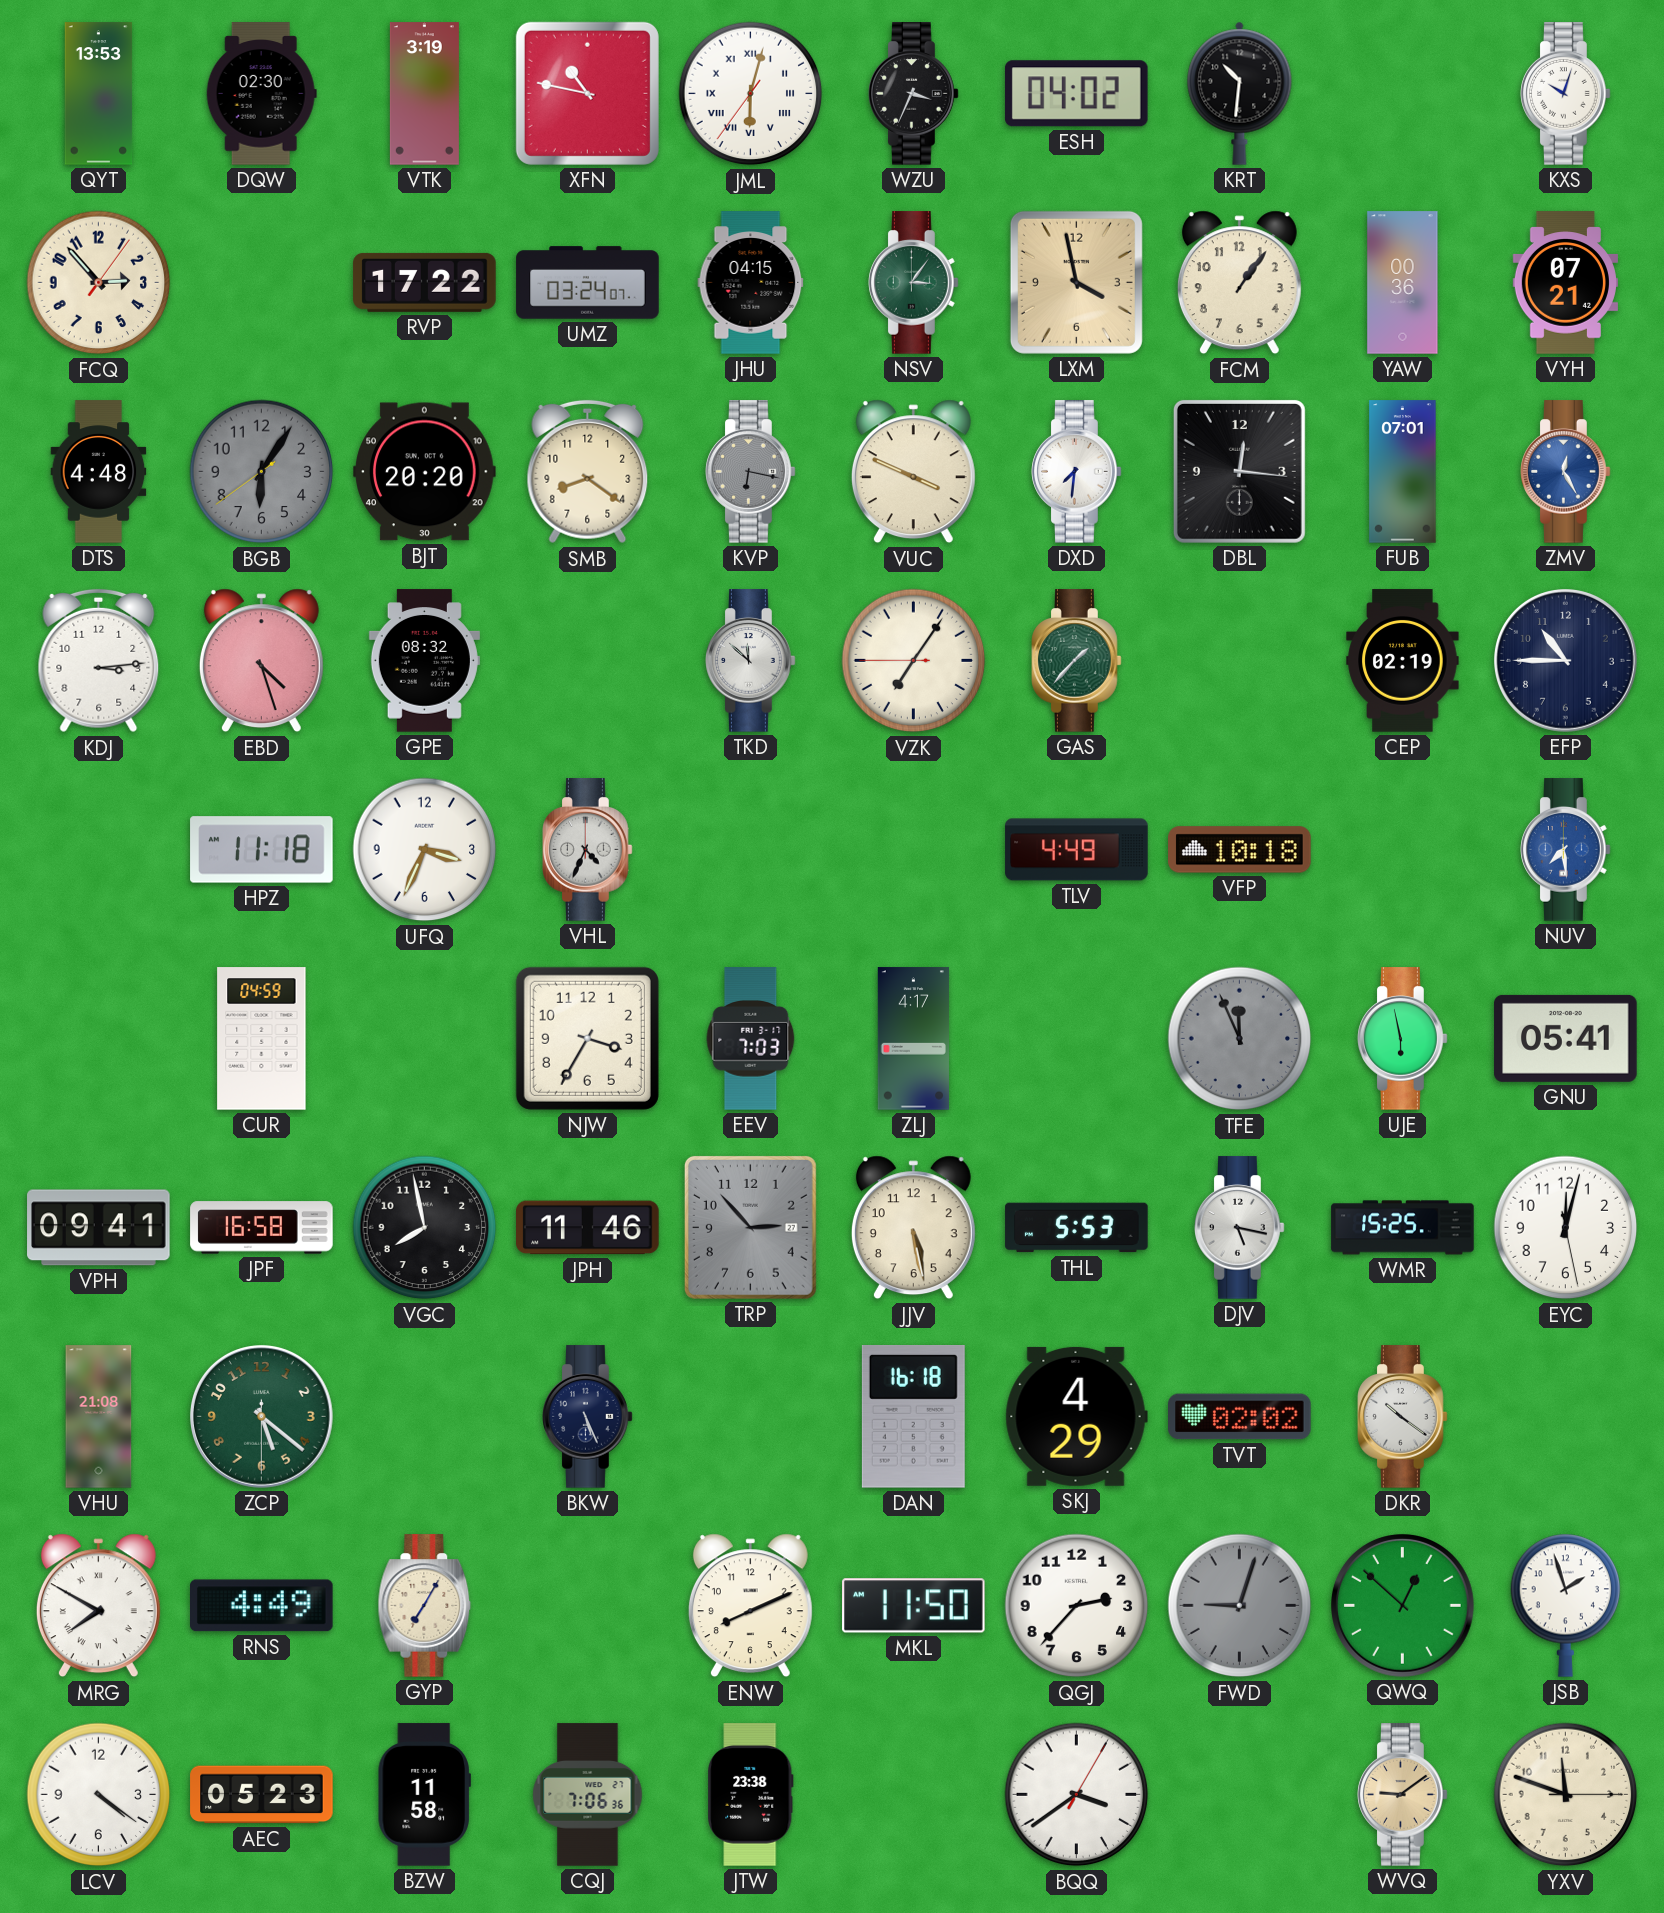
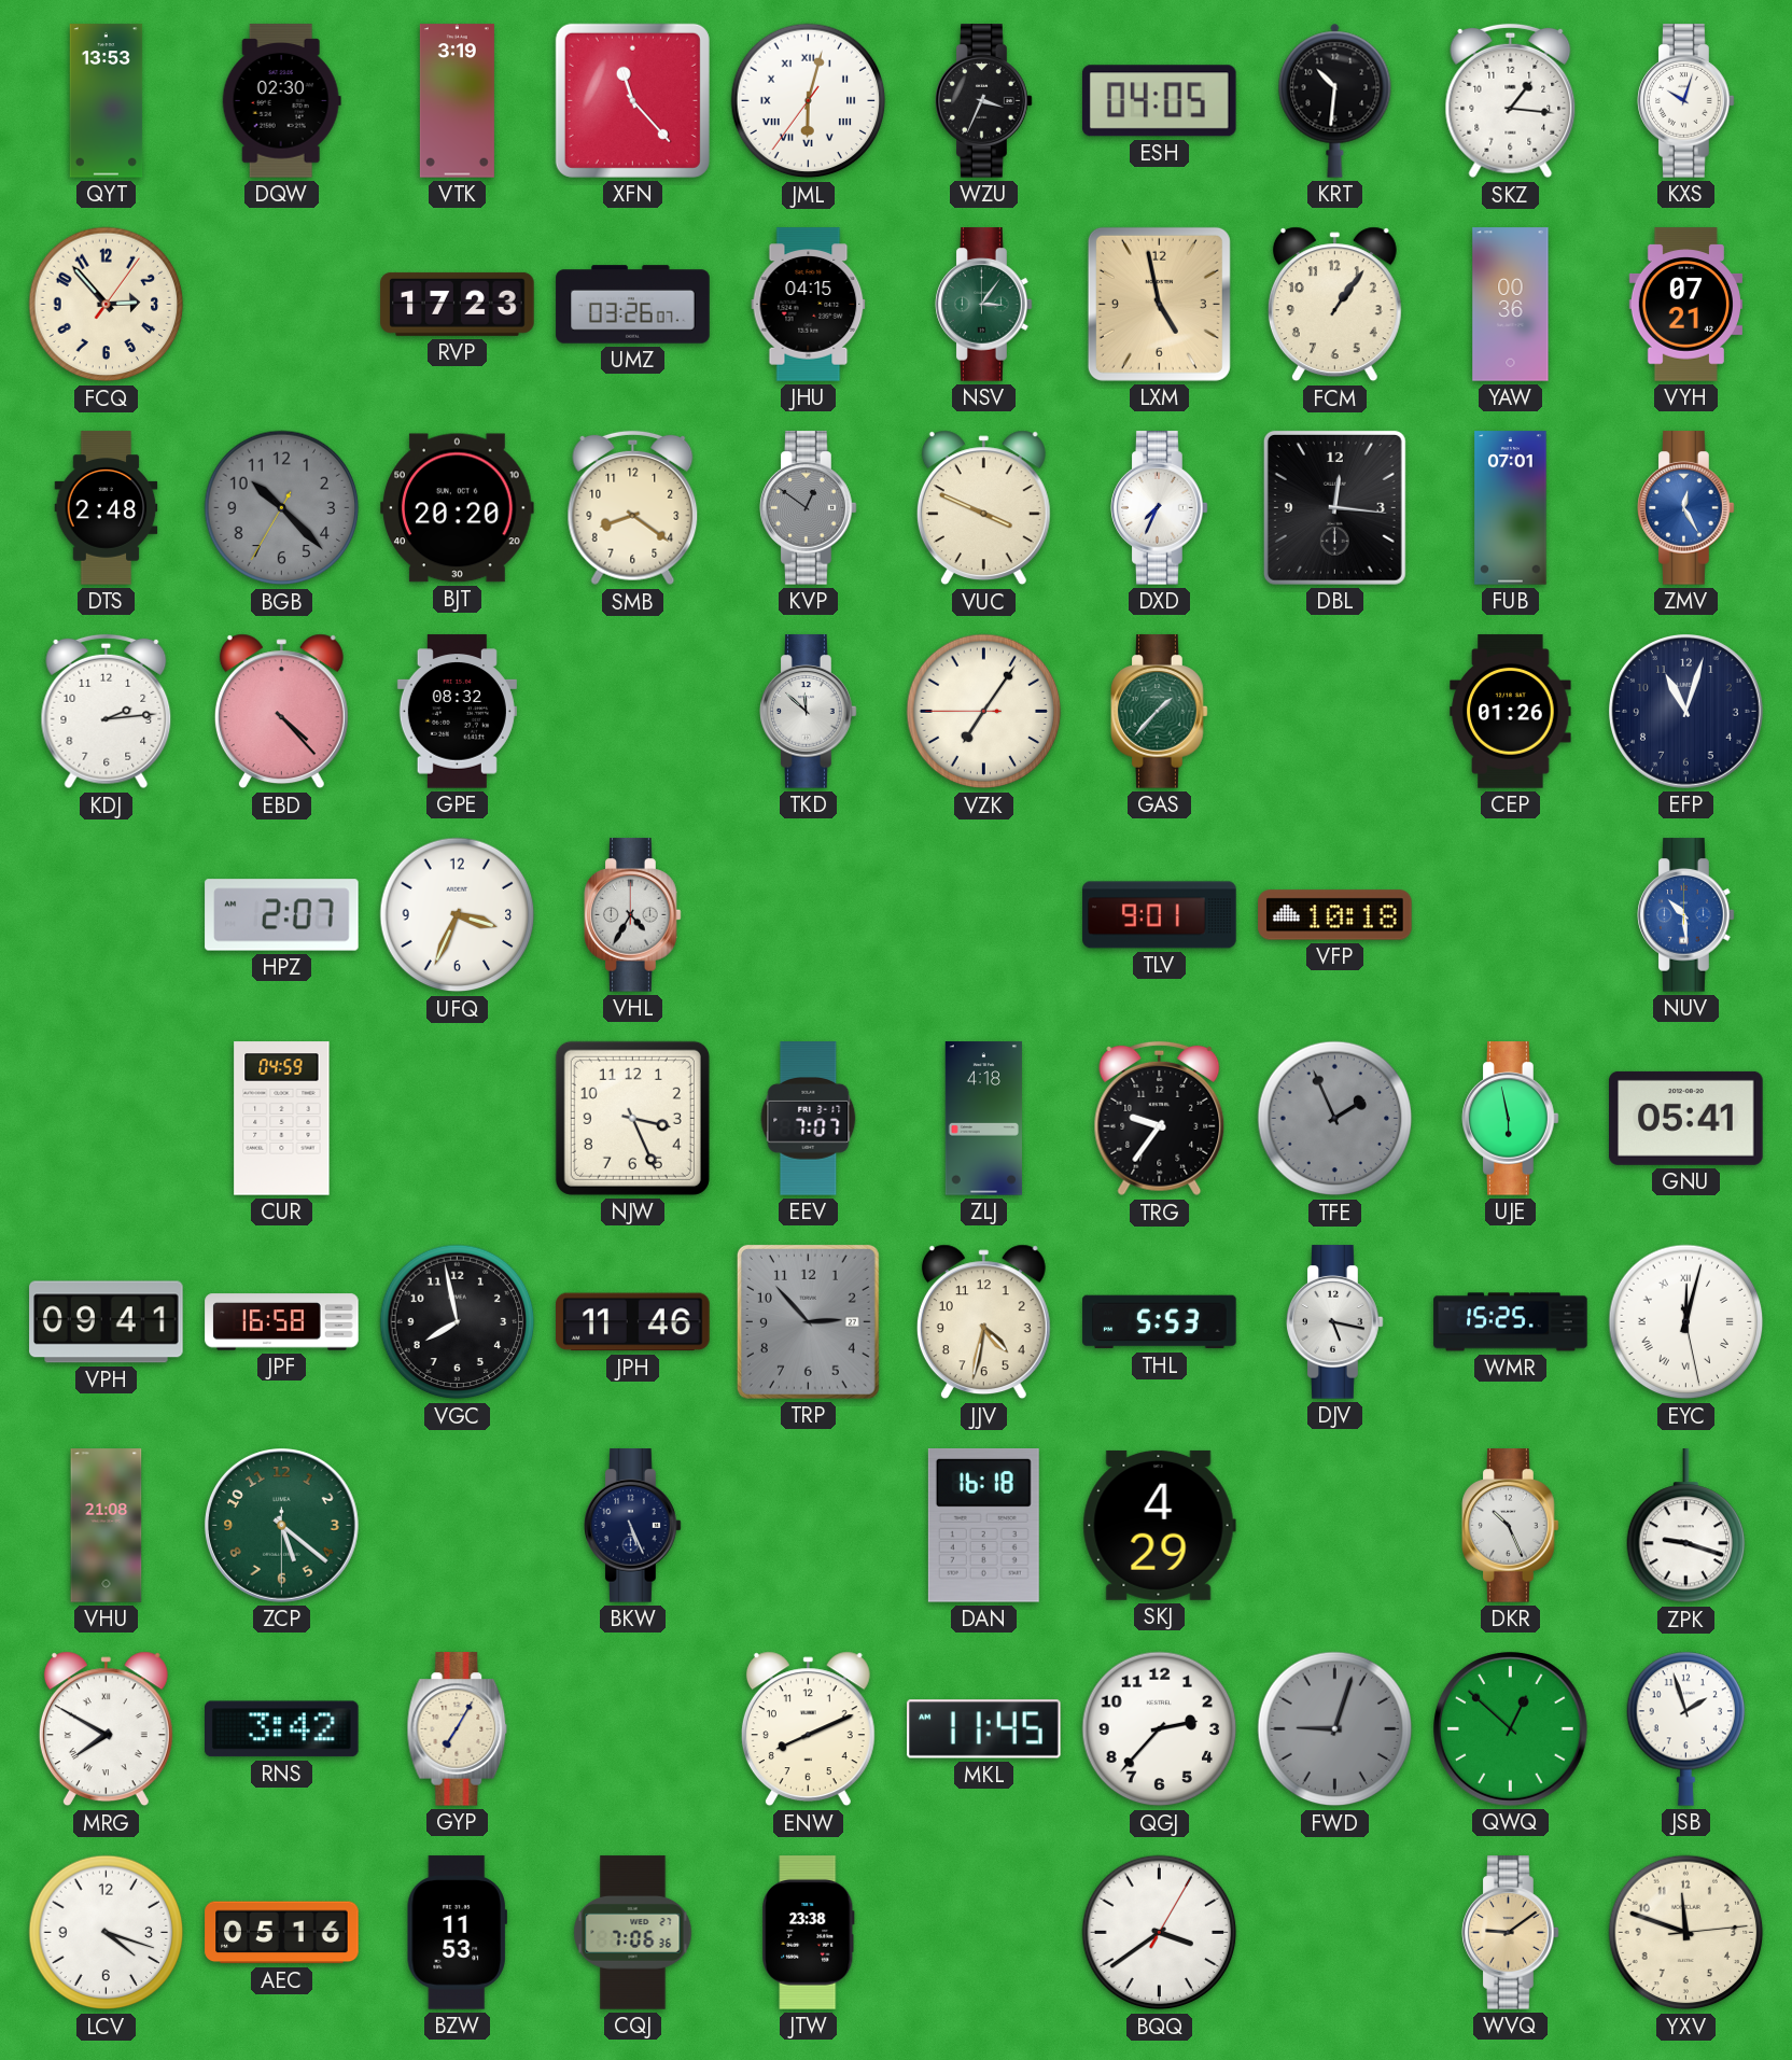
XFN: 10:47 -> 11:23
ESH: 04:02 -> 04:05
SKZ: none -> 1:16
RVP: 17:22 -> 17:23
UMZ: 03:24 -> 03:26
LXM: 3:58 -> 4:58
DTS: 4:48 -> 2:48
BGB: 6:05 -> 10:22
KVP: 6:17 -> 12:51
DXD: 7:31 -> 7:34
KDJ: 3:14 -> 2:14
EBD: 4:27 -> 4:23
CEP: 02:19 -> 01:26
EFP: 10:45 -> 11:03
HPZ: 11:18 -> 2:07
VHL: 4:34 -> 4:35
TLV: 4:49 -> 9:01
NUV: 7:29 -> 10:29
NJW: 3:35 -> 3:26
EEV: 7:03 -> 7:07
ZLJ: 4:17 -> 4:18
TRG: none -> 9:36
TFE: 11:56 -> 1:56
JJV: 5:28 -> 4:32
EYC numerals: Arabic -> Roman
TVT: 02:02 -> none
DKR: 10:21 -> 10:26
ZPK: none -> 9:18
RNS: 4:49 -> 3:42
MKL: 11:50 -> 11:45
LCV: 4:21 -> 4:18
AEC: 05:23 -> 05:16
BZW: 11:58 -> 11:53
YXV: 11:48:15 -> 11:48:14
